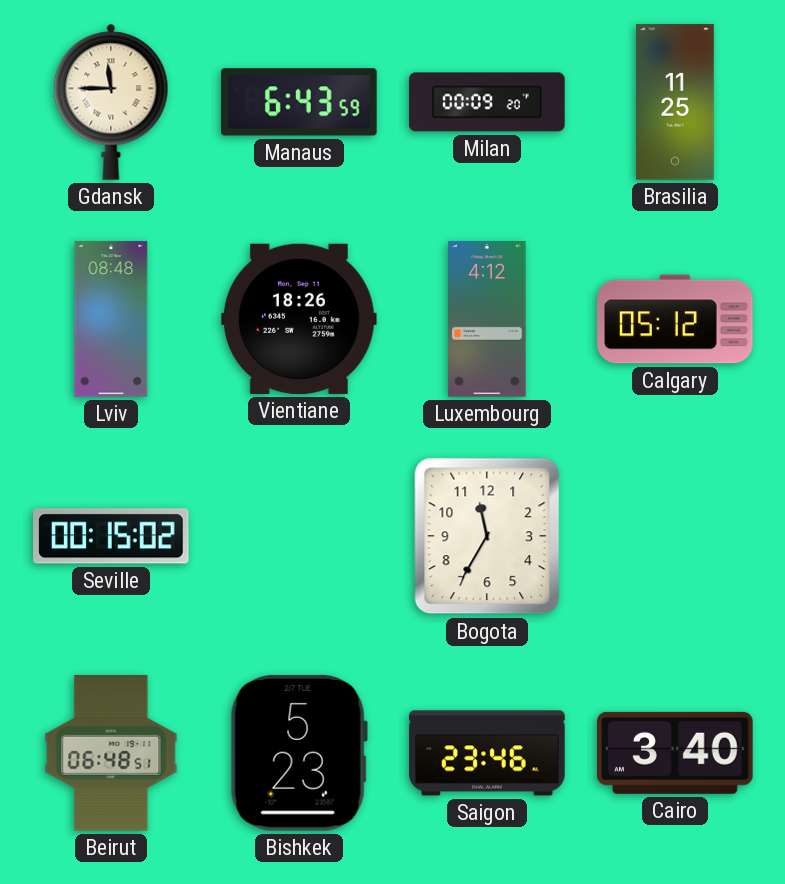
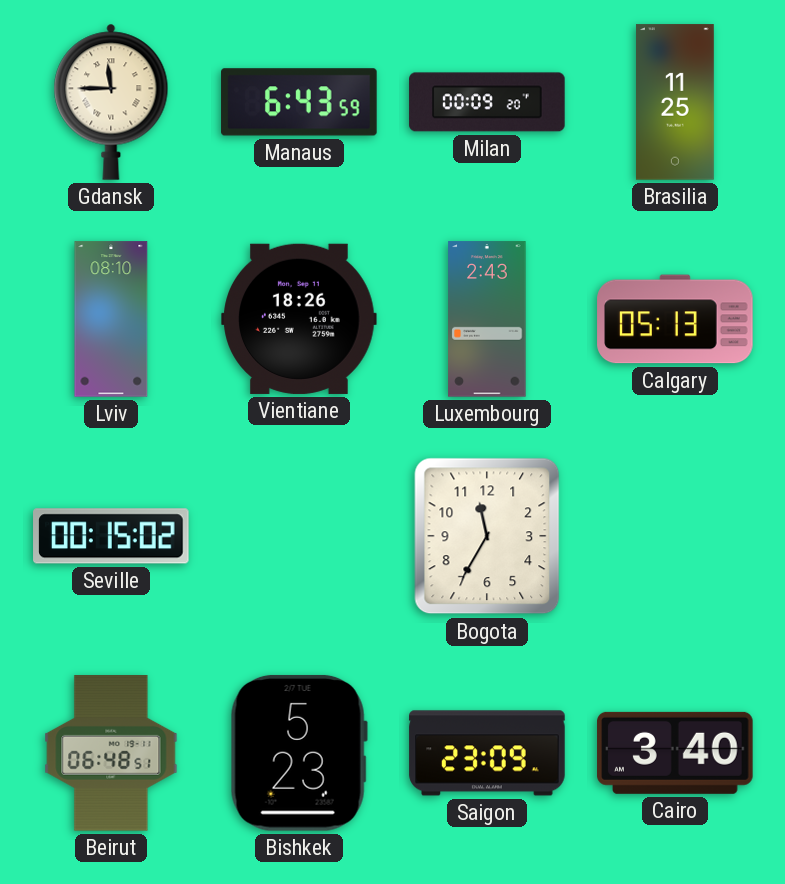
Lviv: 08:48 -> 08:10
Luxembourg: 4:12 -> 2:43
Calgary: 05:12 -> 05:13
Saigon: 23:46 -> 23:09
